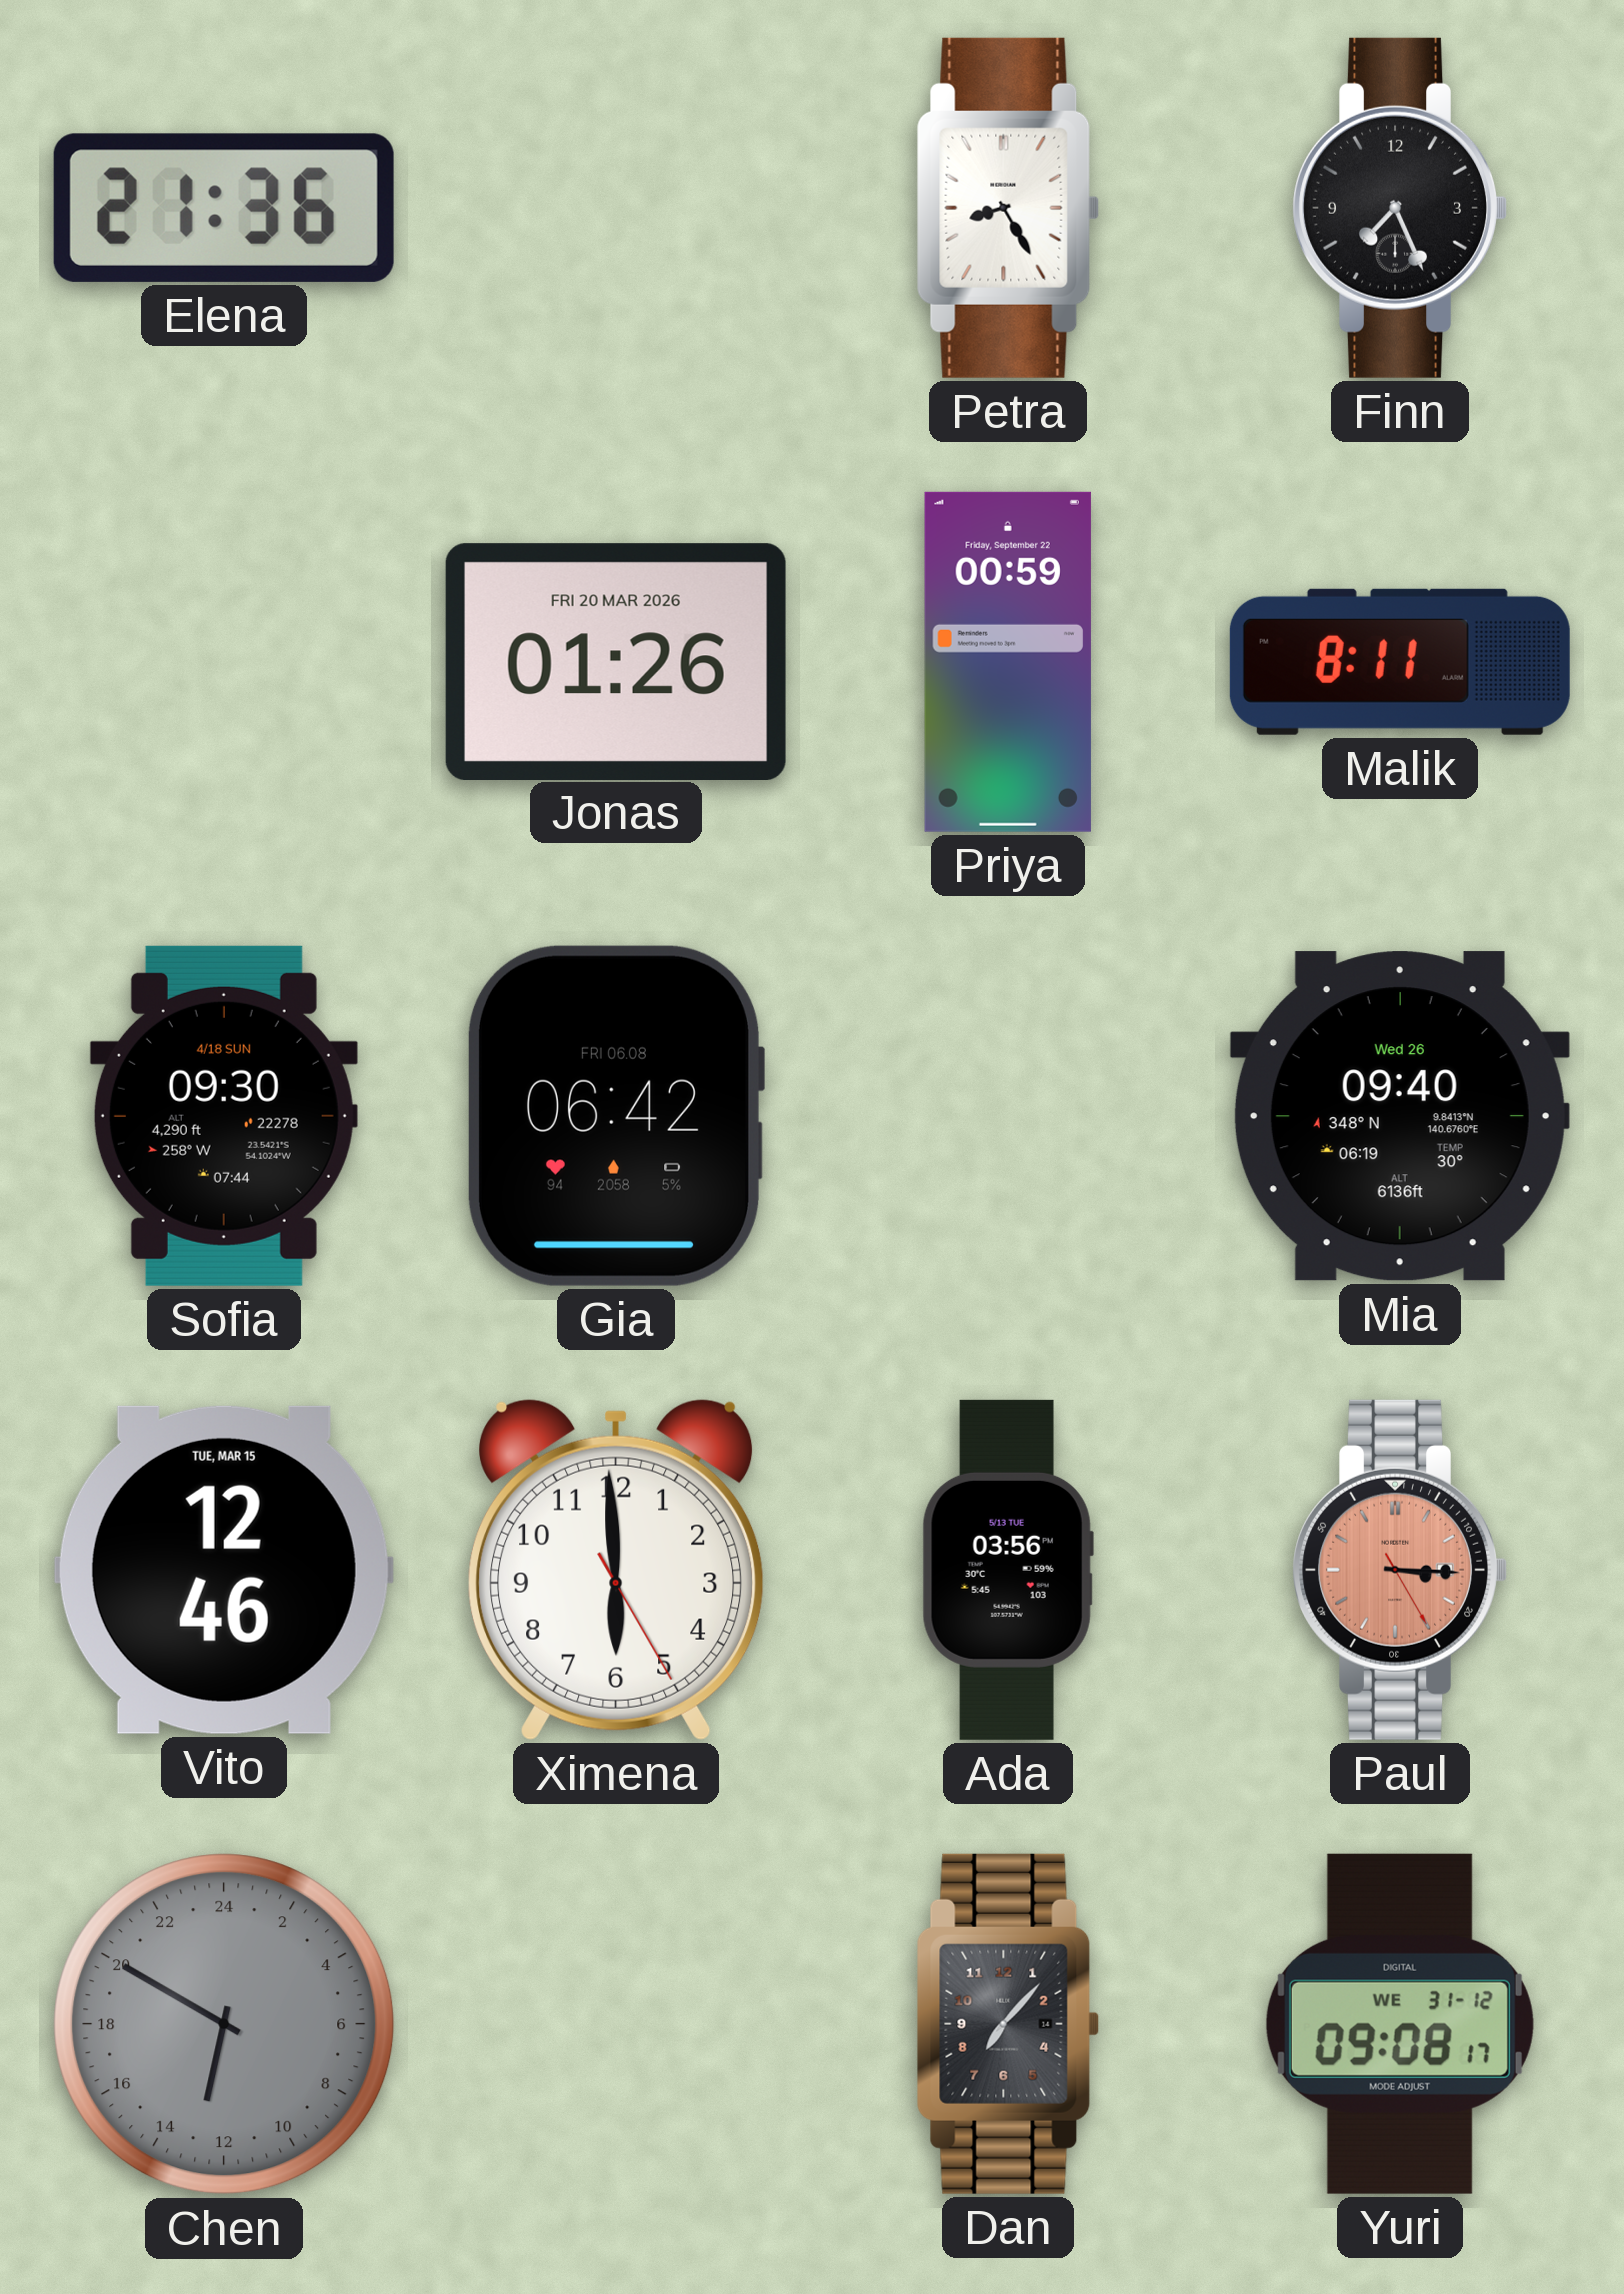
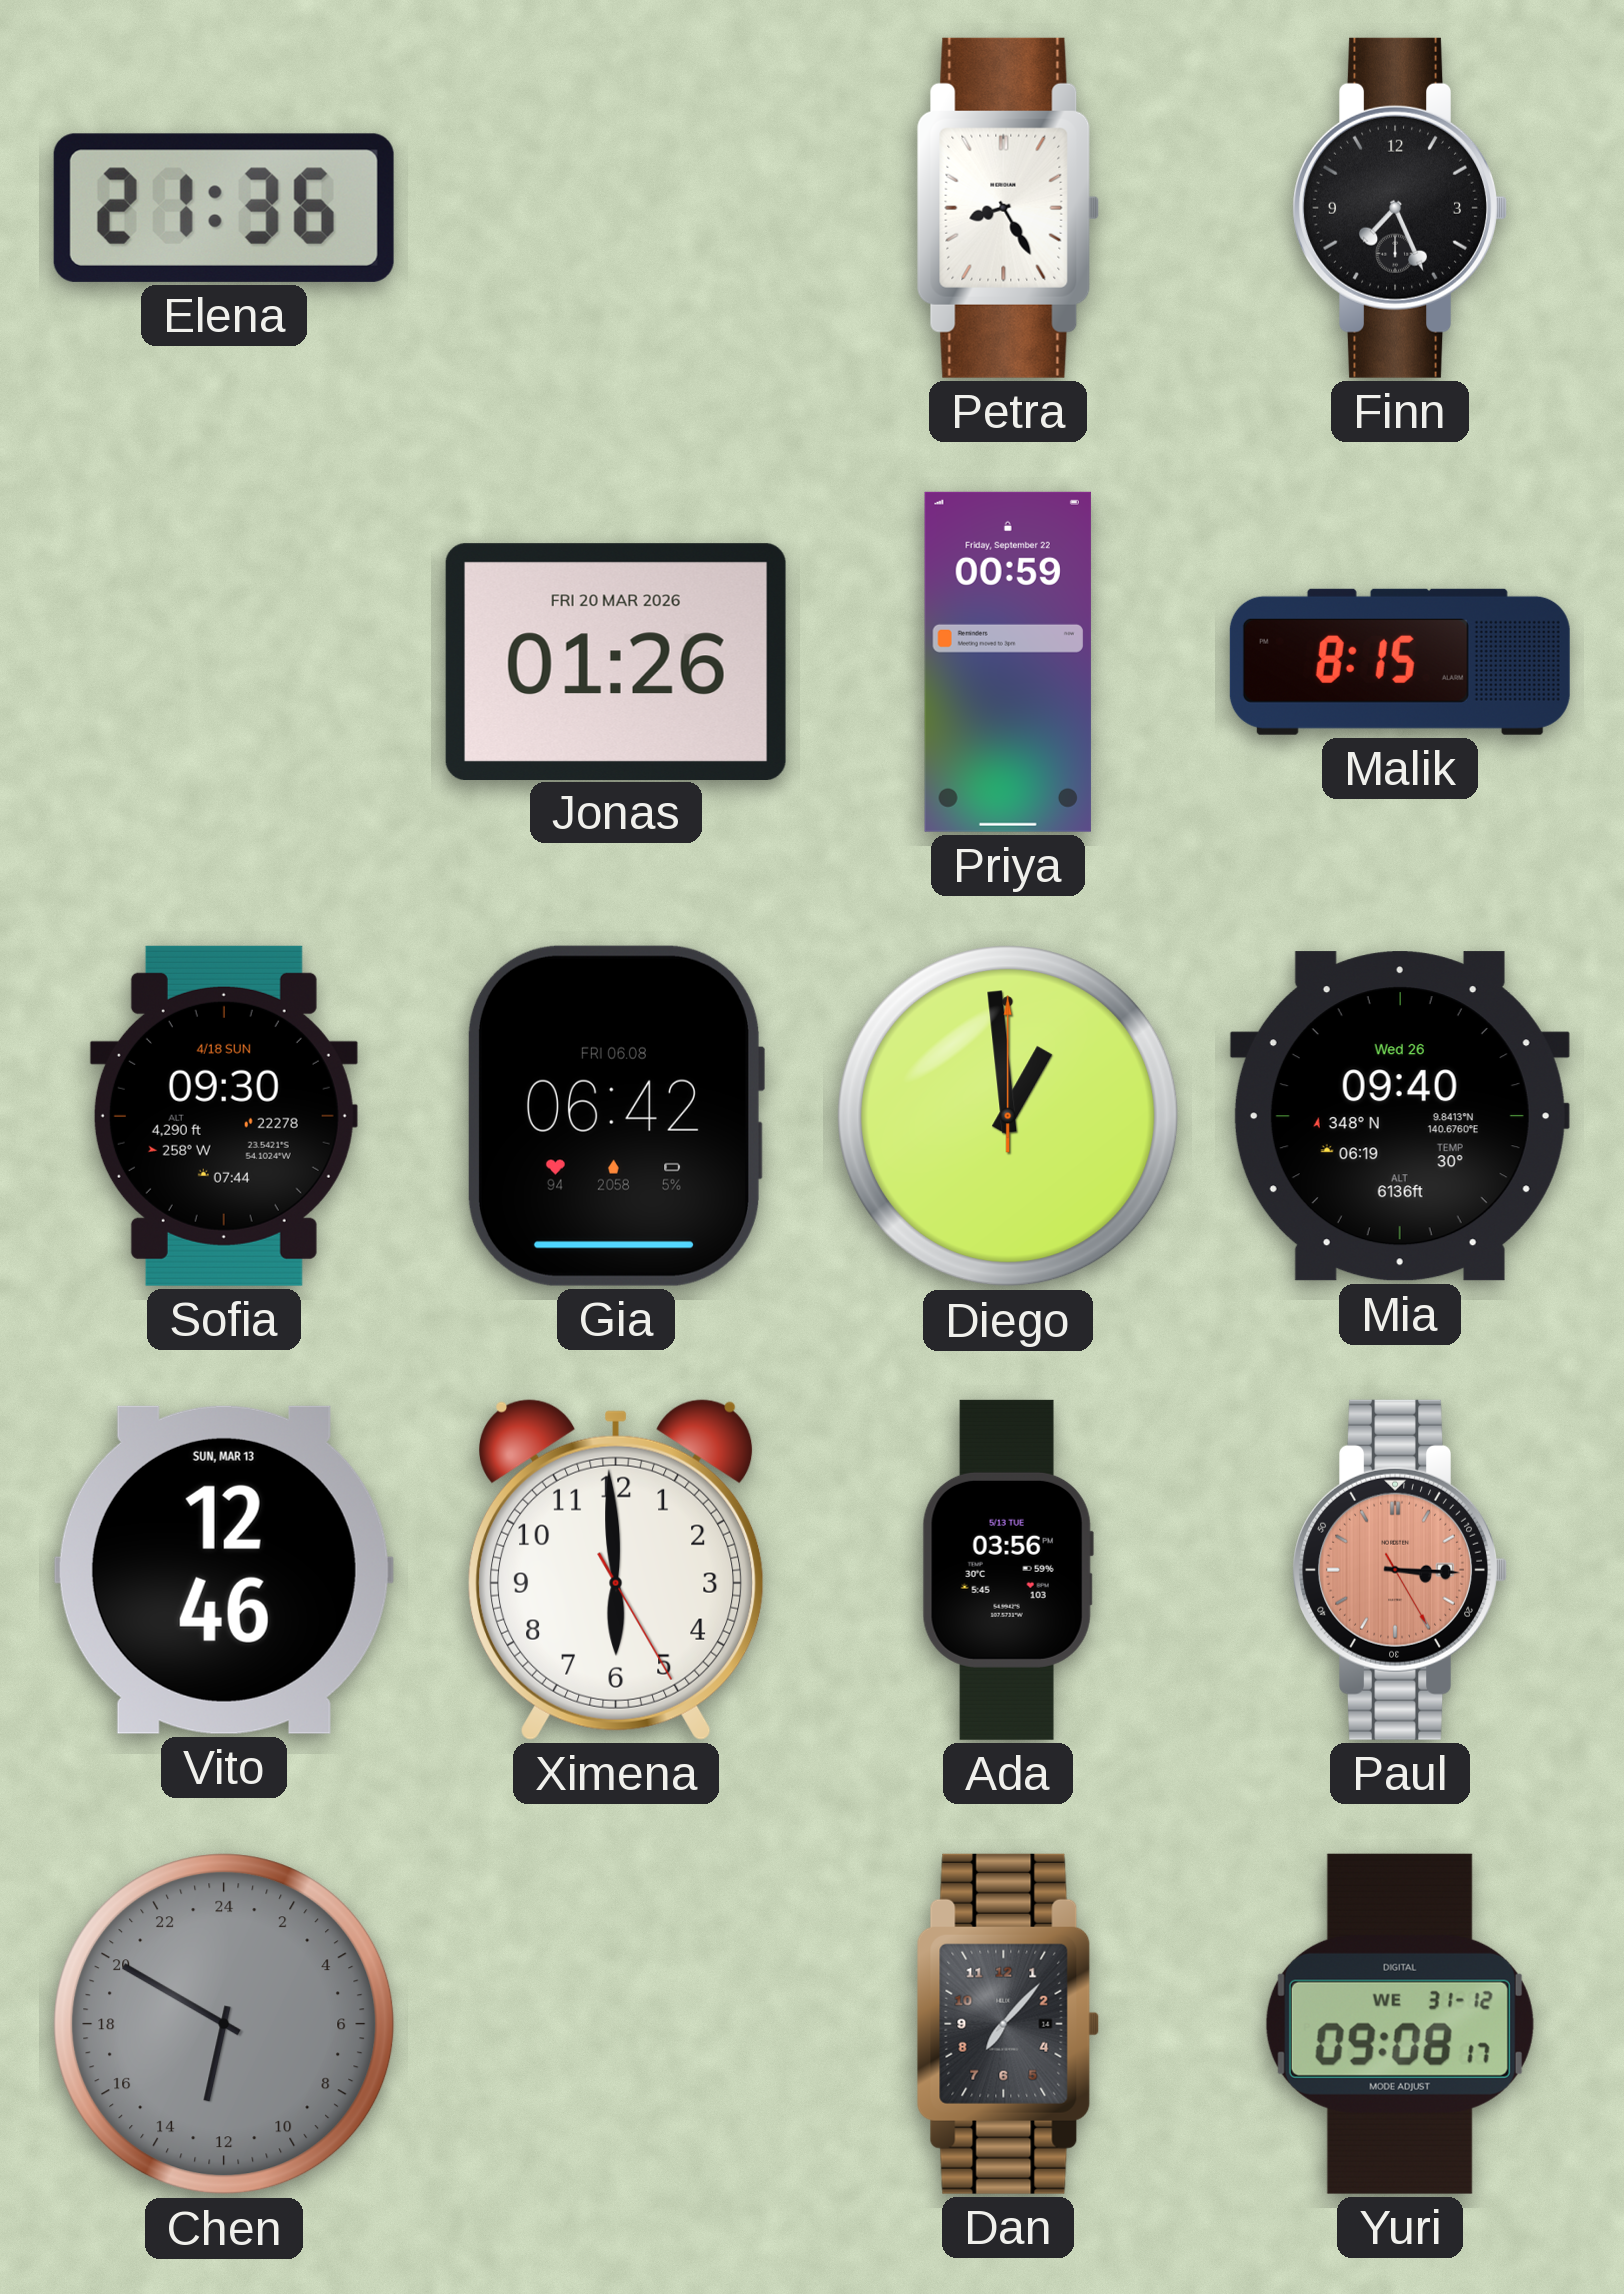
Malik: 8:11 -> 8:15
Diego: none -> 12:59
Vito date: TUE, MAR 15 -> SUN, MAR 13
